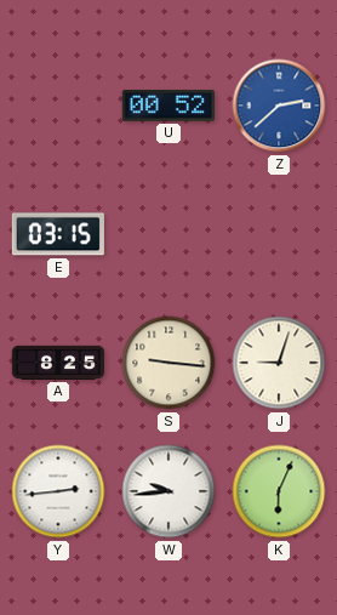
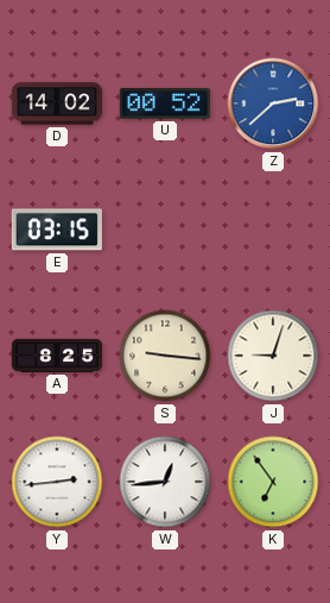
D: none -> 14:02
W: 9:44 -> 12:44
K: 6:04 -> 6:54
